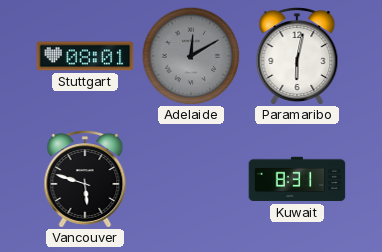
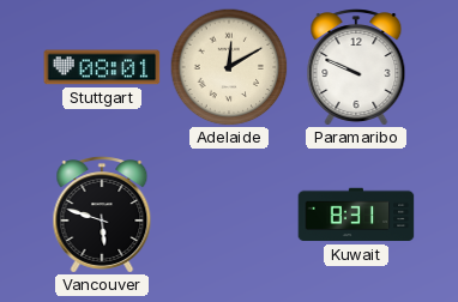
Adelaide dial: grey -> cream
Paramaribo: 6:02 -> 9:49
